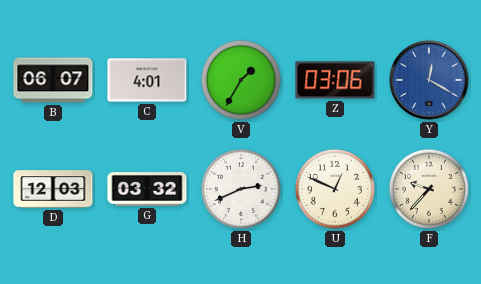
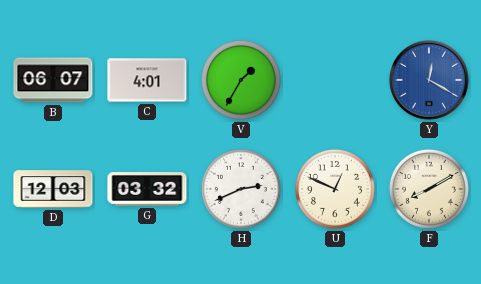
Z: 03:06 -> none
F: 9:37 -> 8:10
